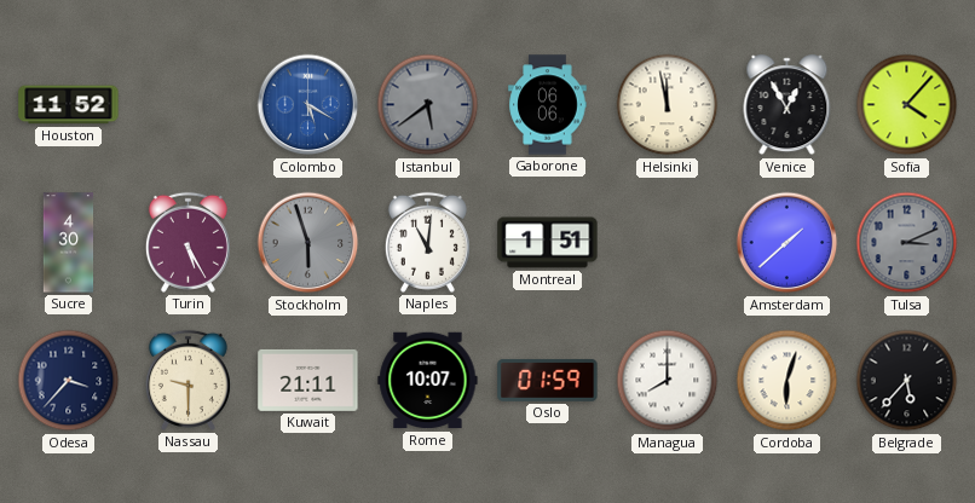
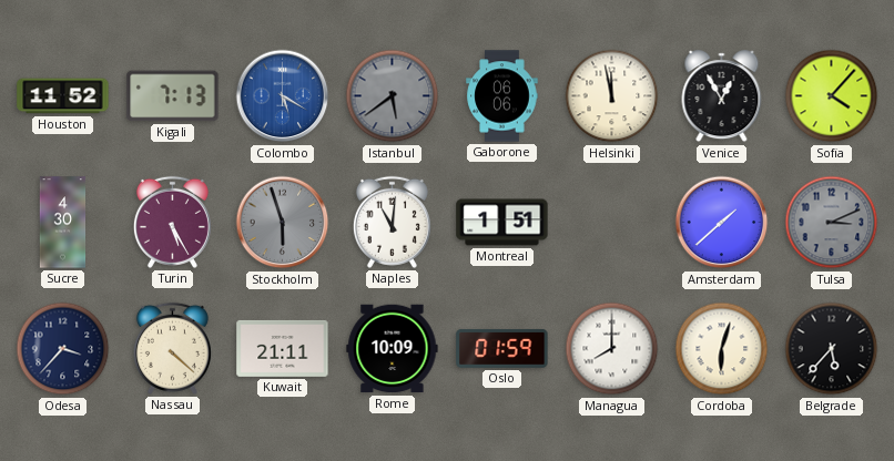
Kigali: none -> 7:13
Nassau: 9:30 -> 4:22
Rome: 10:07 -> 10:09
